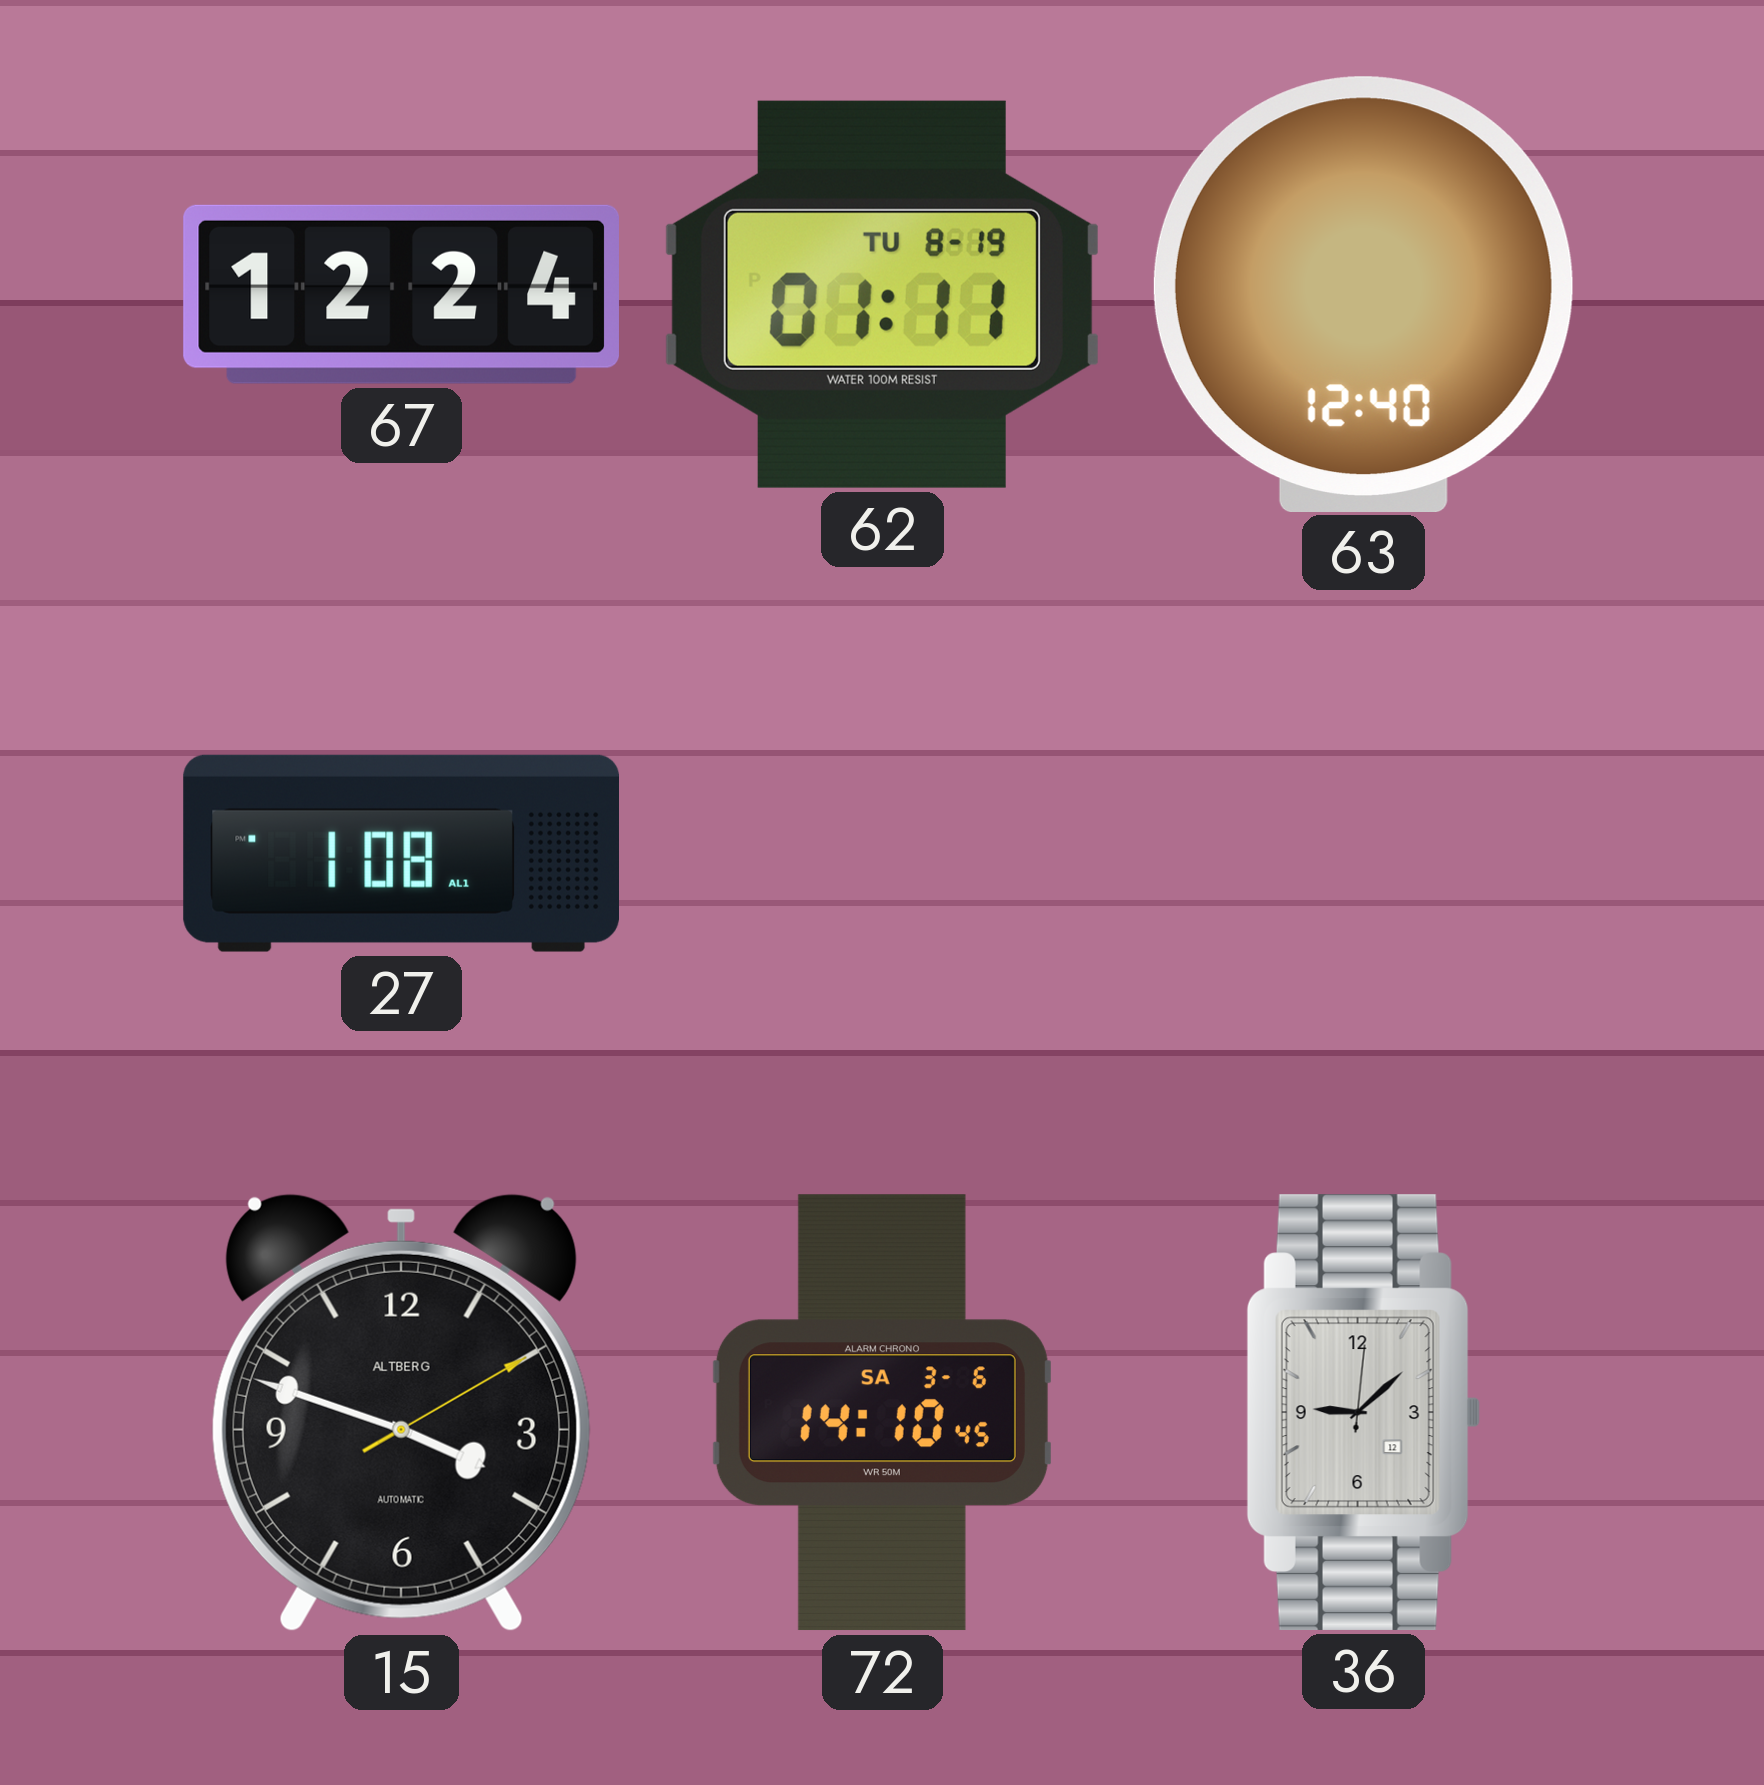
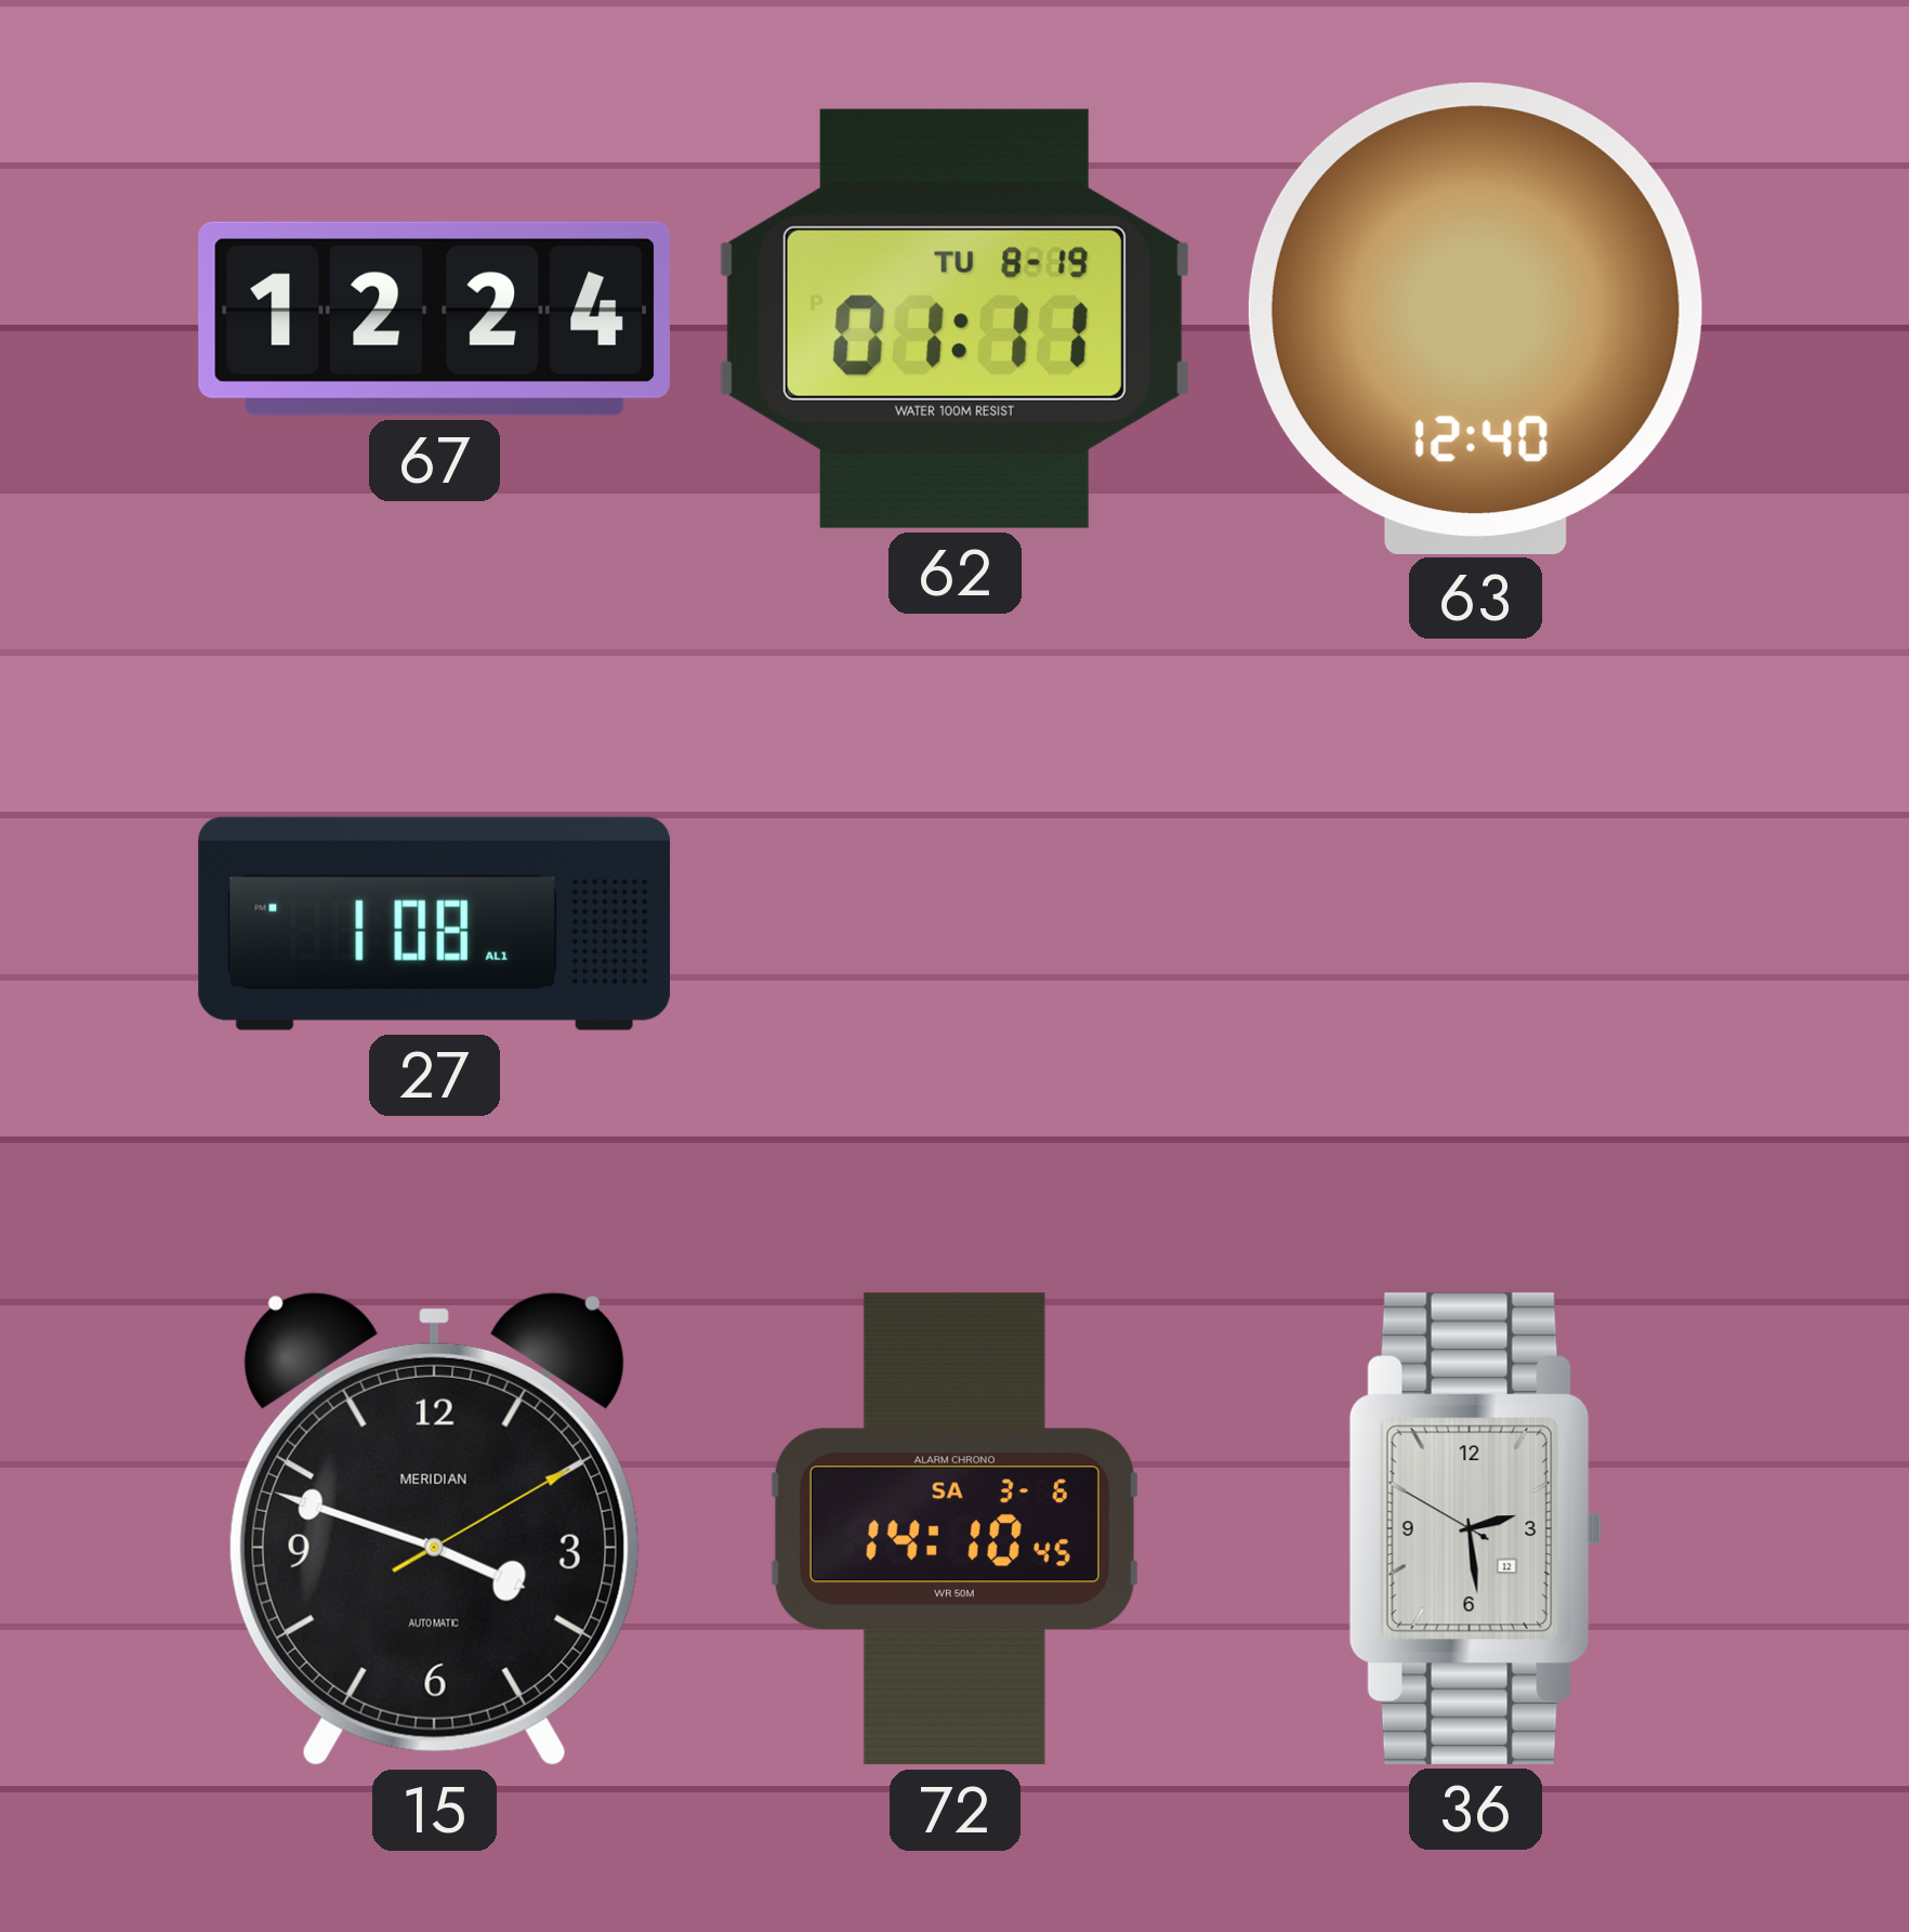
15 brand: ALTBERG -> MERIDIAN
36: 9:08 -> 2:28
